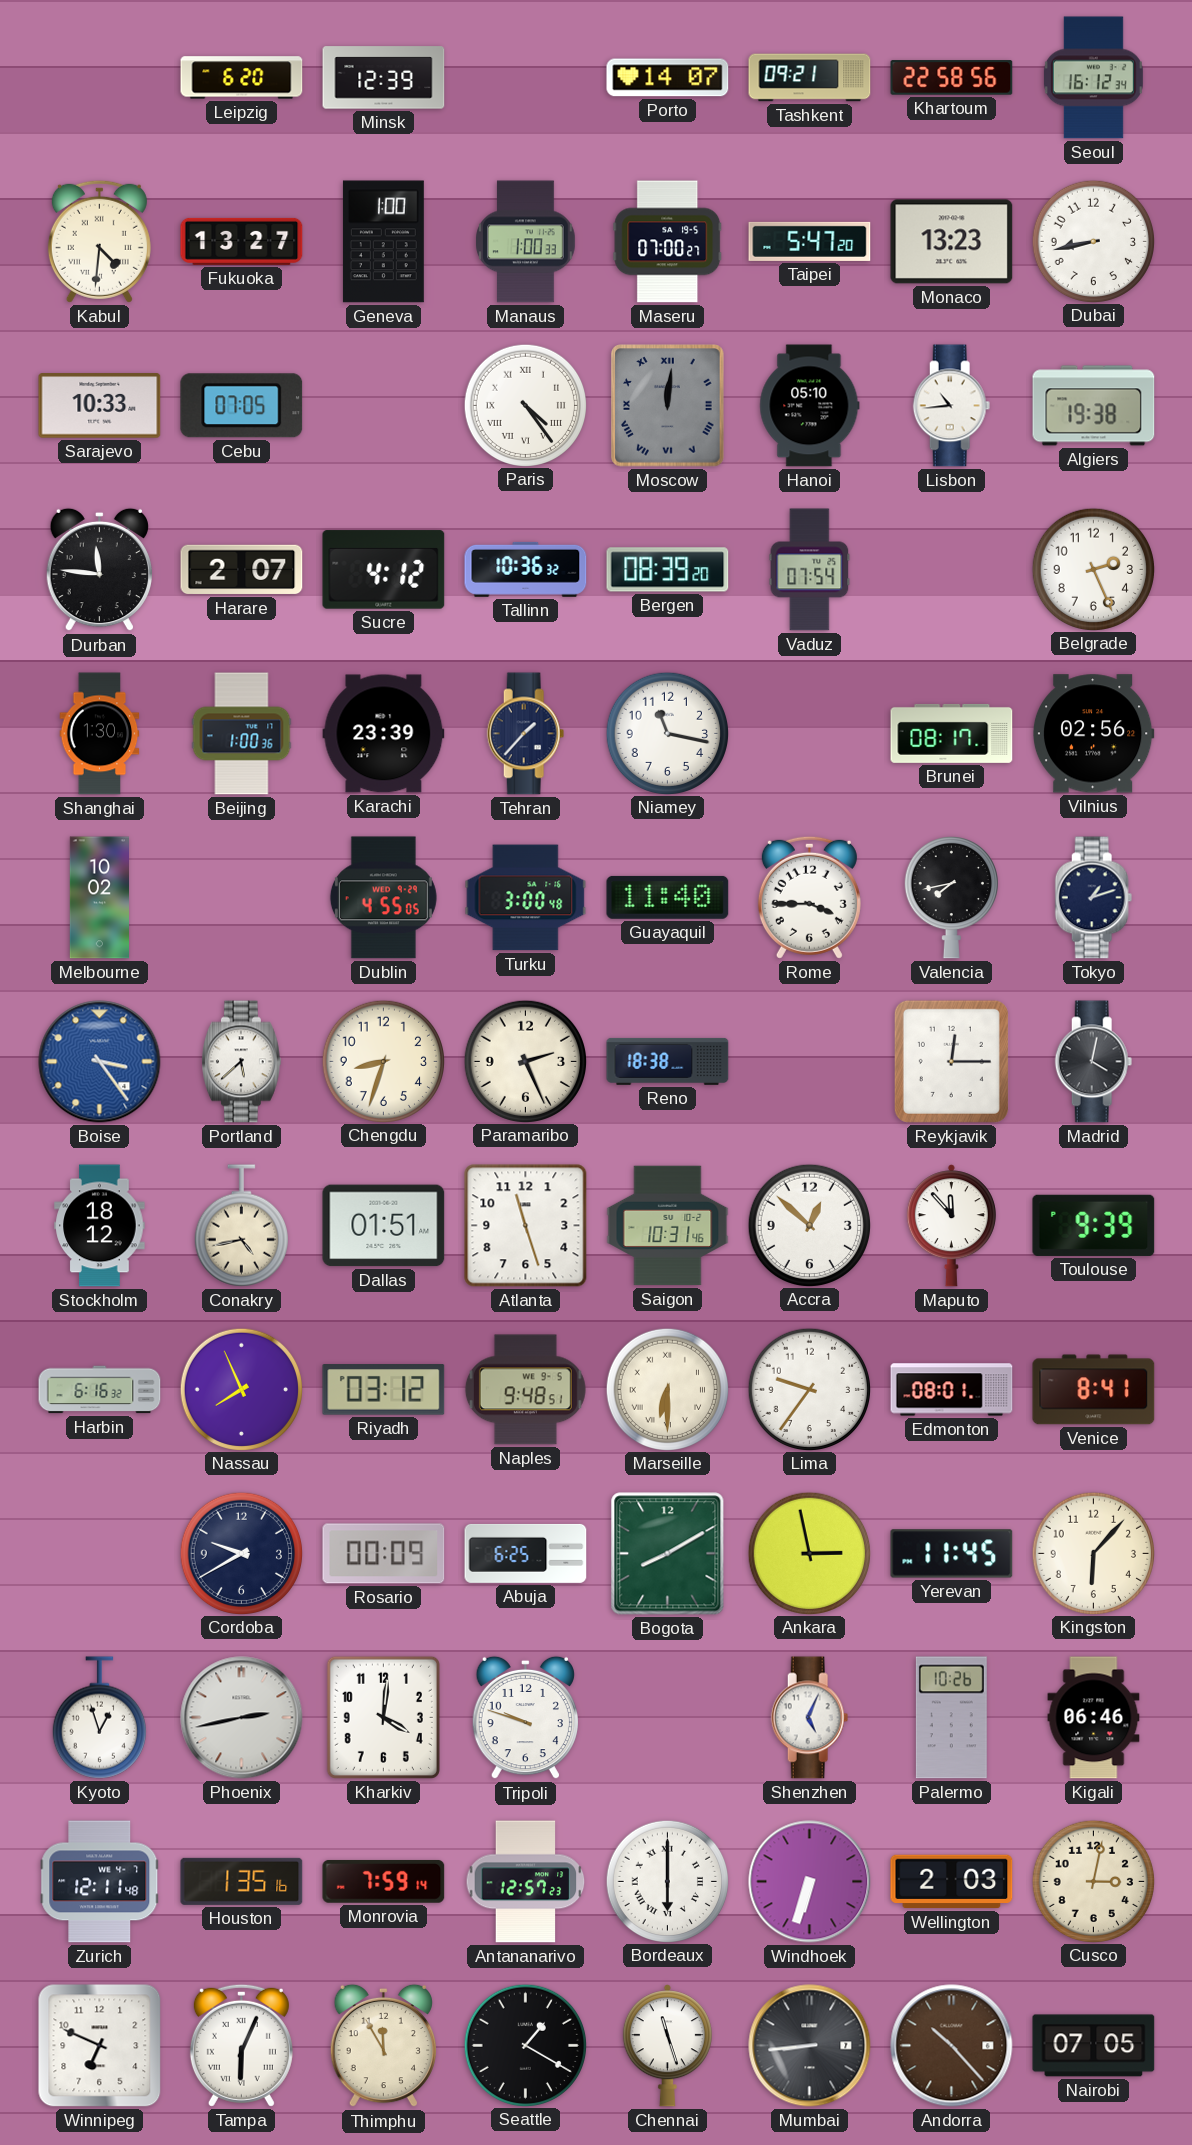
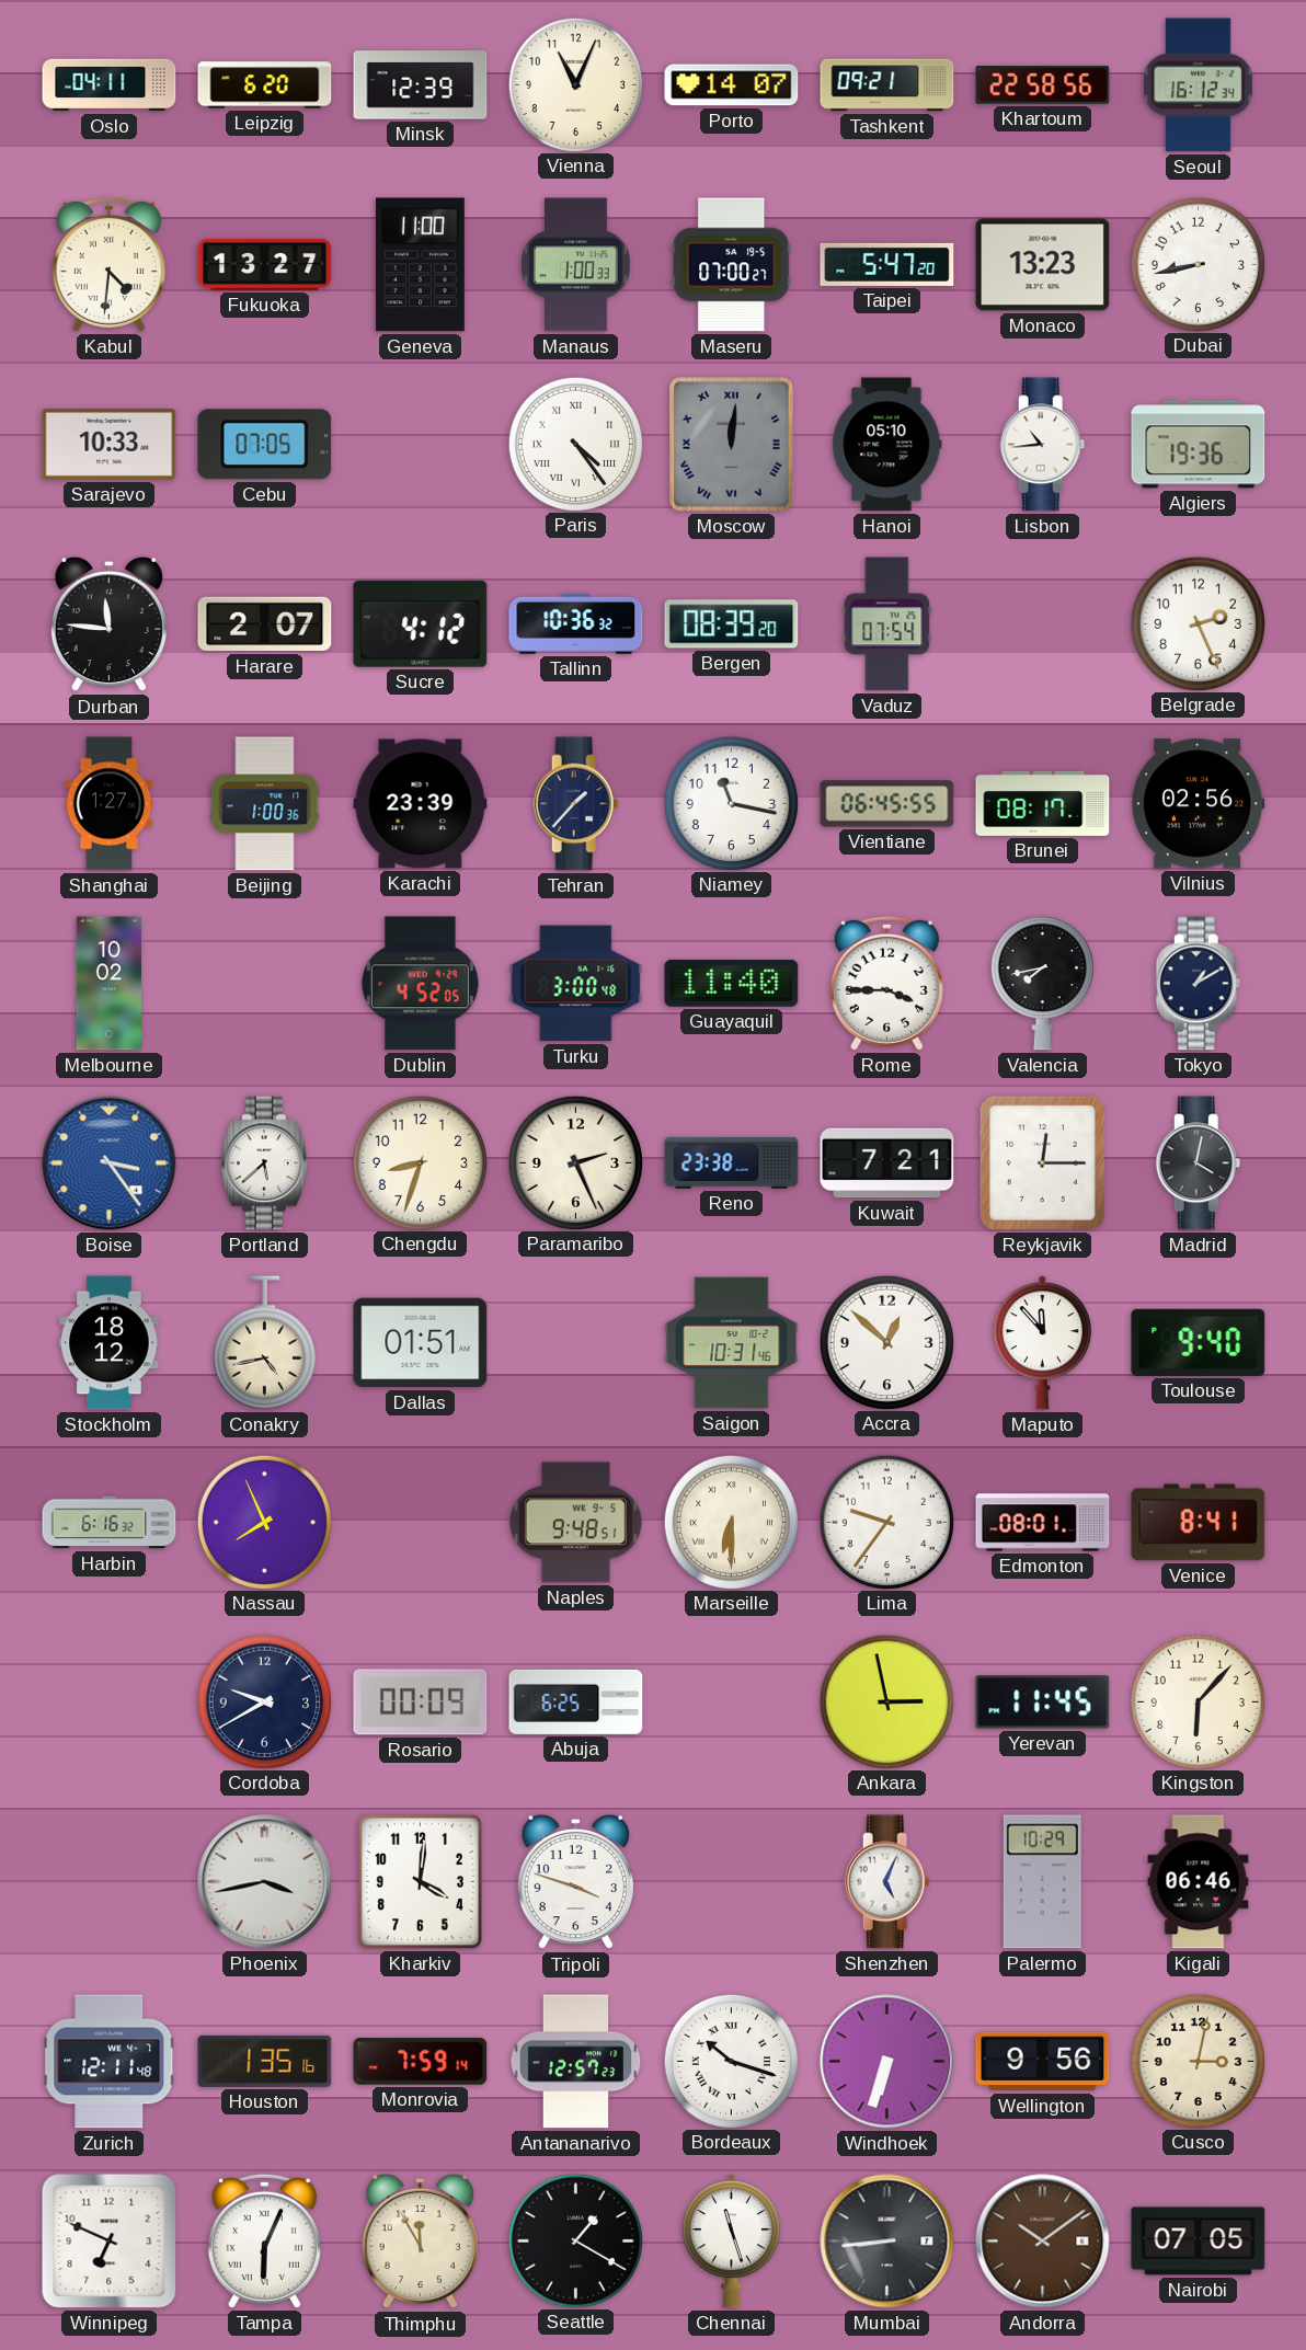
Oslo: none -> 04:11
Vienna: none -> 11:04
Geneva: 1:00 -> 11:00
Algiers: 19:38 -> 19:36
Shanghai: 1:30 -> 1:27
Vientiane: none -> 06:45
Dublin: 4:55 -> 4:52
Tokyo: 1:12 -> 1:10
Reno: 18:38 -> 23:38
Kuwait: none -> 7:21
Atlanta: 11:27 -> none
Toulouse: 9:39 -> 9:40
Riyadh: 03:12 -> none
Bogota: 8:10 -> none
Kyoto: 12:57 -> none
Phoenix: 2:43 -> 3:43
Tripoli: 9:48 -> 3:48
Palermo: 10:26 -> 10:29
Bordeaux: 6:00 -> 10:18
Wellington: 2:03 -> 9:56
Andorra: 10:23 -> 10:09
